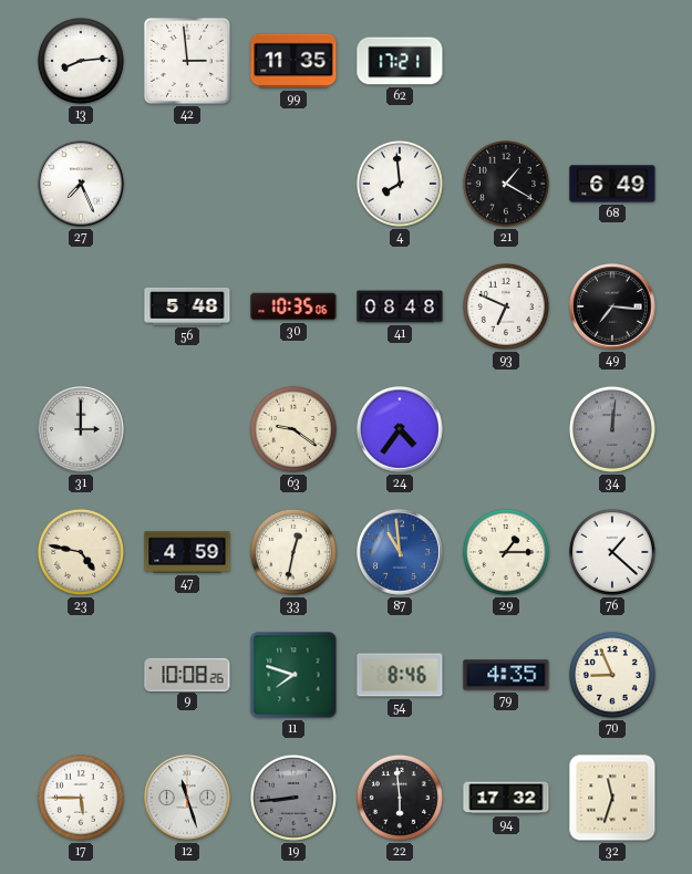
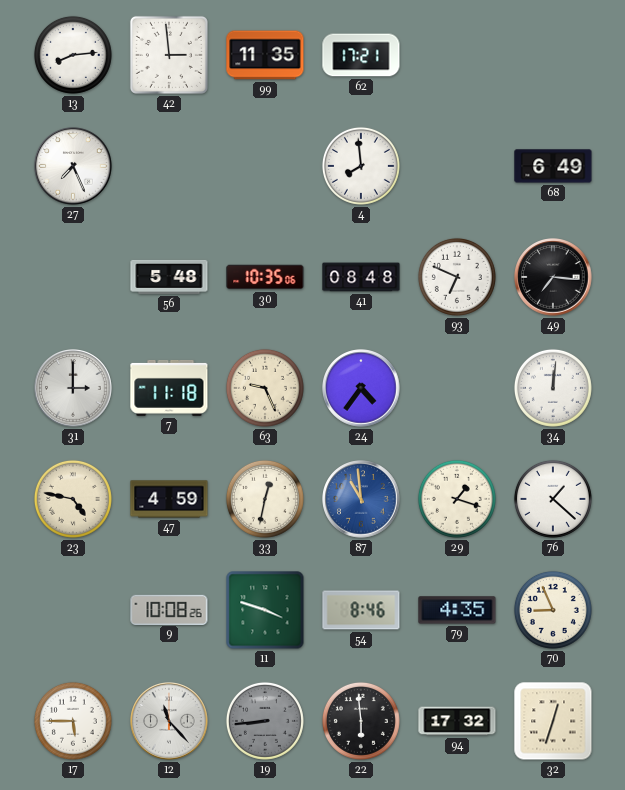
21: 1:20 -> none
7: none -> 11:18
63: 9:21 -> 9:26
34 dial: grey -> white
29: 1:15 -> 1:18
11: 7:48 -> 3:48
12: 11:27 -> 11:23
32: 11:33 -> 12:33
